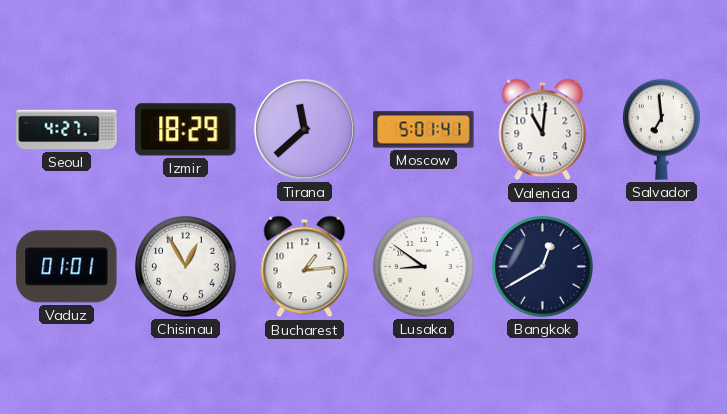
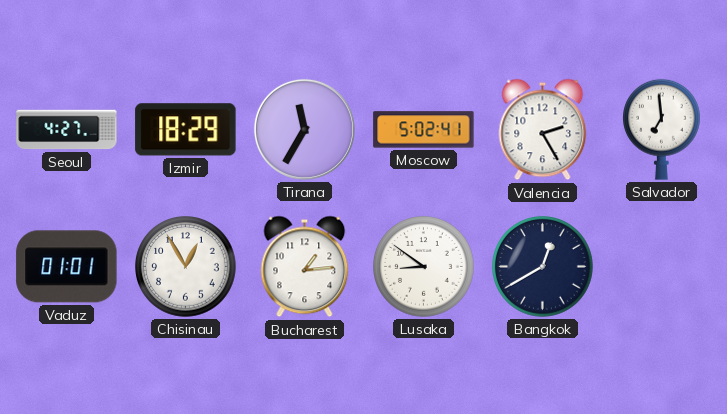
Tirana: 11:38 -> 11:35
Moscow: 5:01 -> 5:02
Valencia: 11:01 -> 2:25
